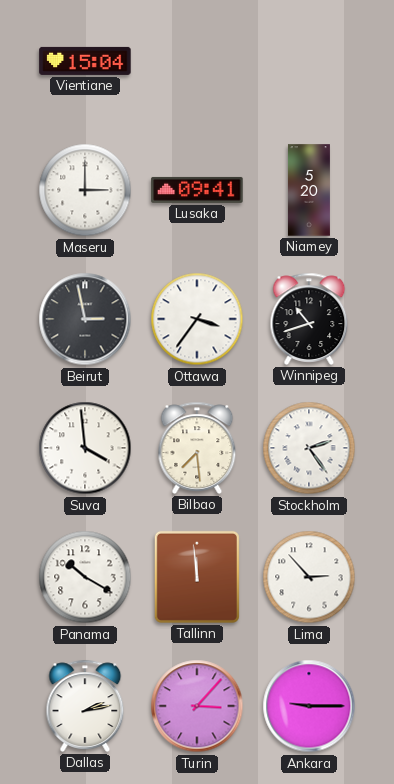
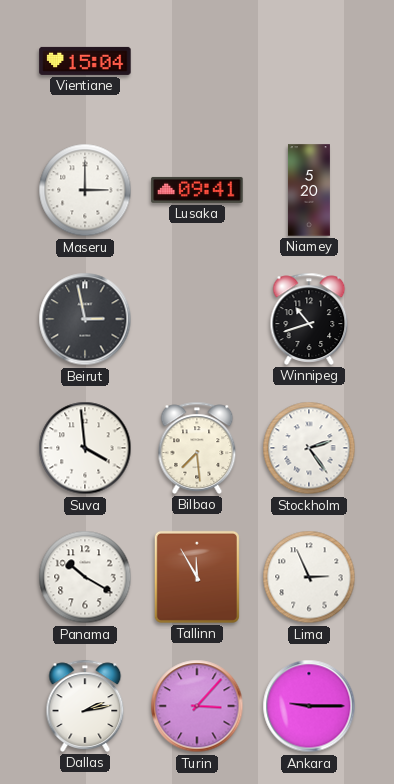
Ottawa: 3:36 -> none
Tallinn: 11:59 -> 11:55
Lima: 2:53 -> 2:56
